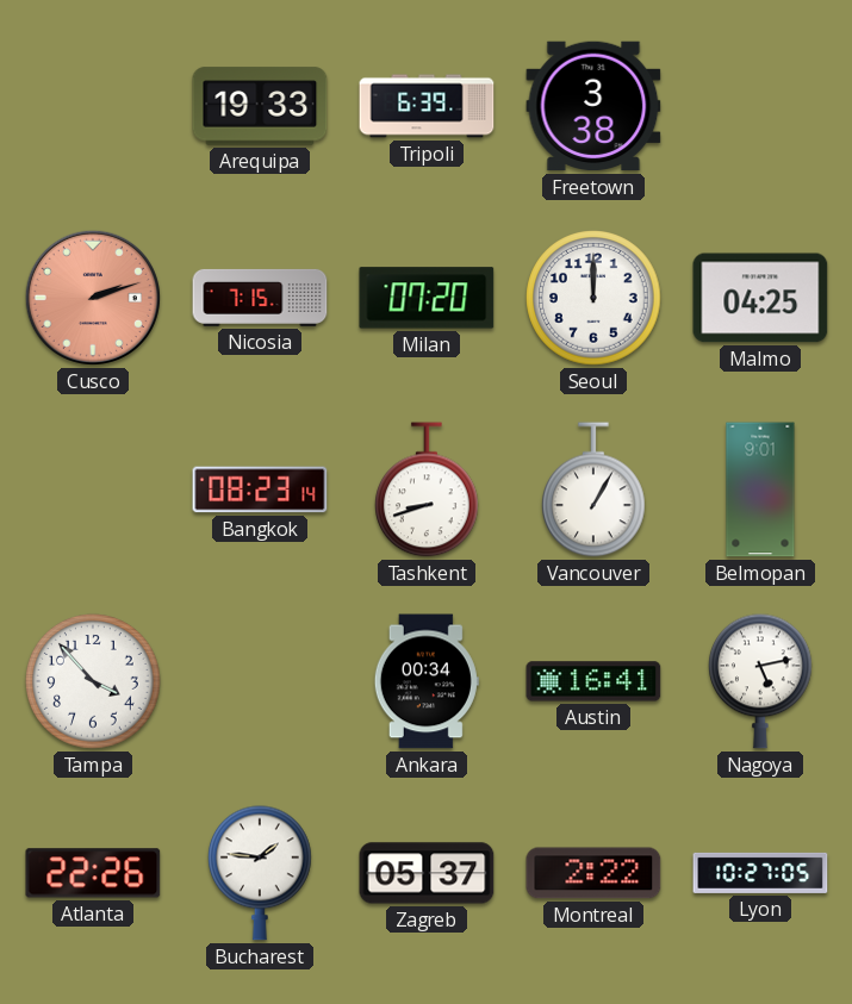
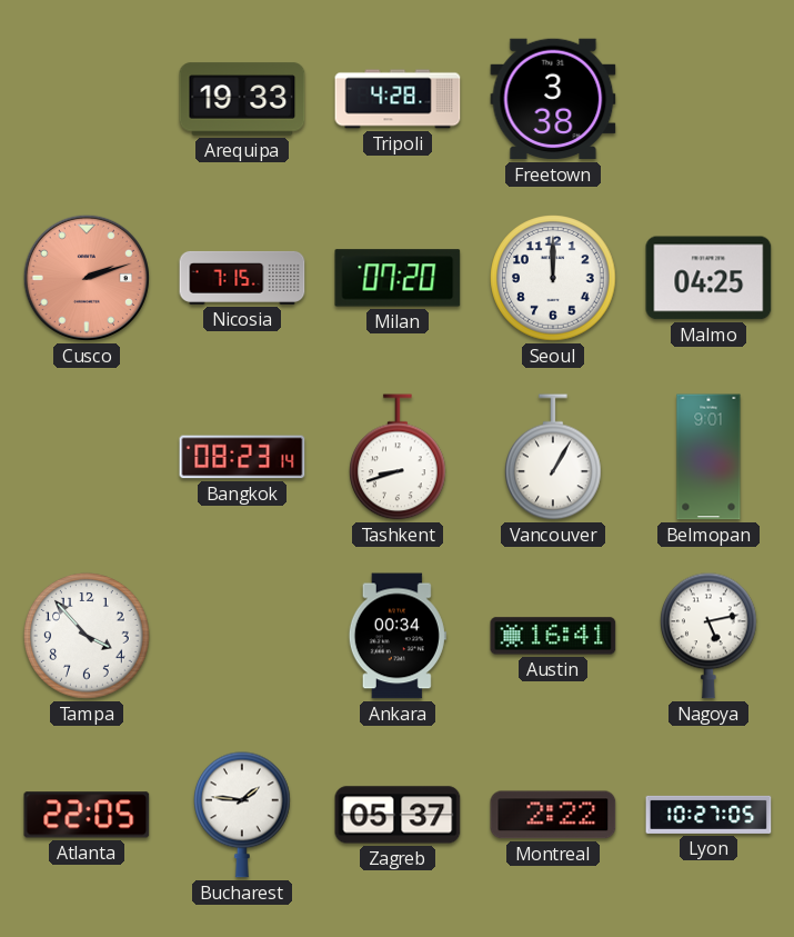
Tripoli: 6:39 -> 4:28
Atlanta: 22:26 -> 22:05
